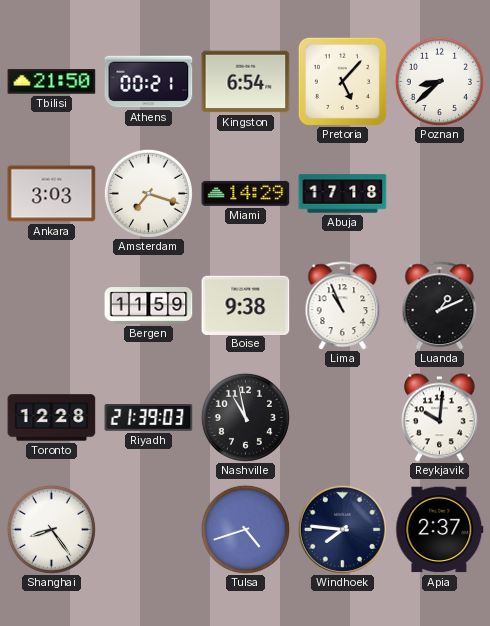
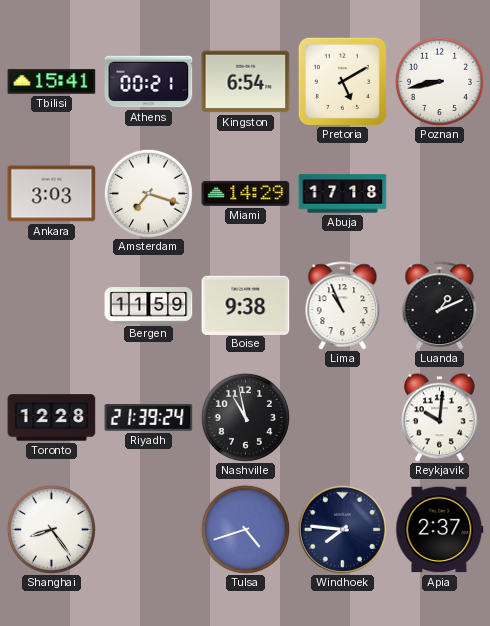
Tbilisi: 21:50 -> 15:41
Pretoria: 5:07 -> 5:10
Poznan: 8:38 -> 8:43
Riyadh: 21:39:03 -> 21:39:24
